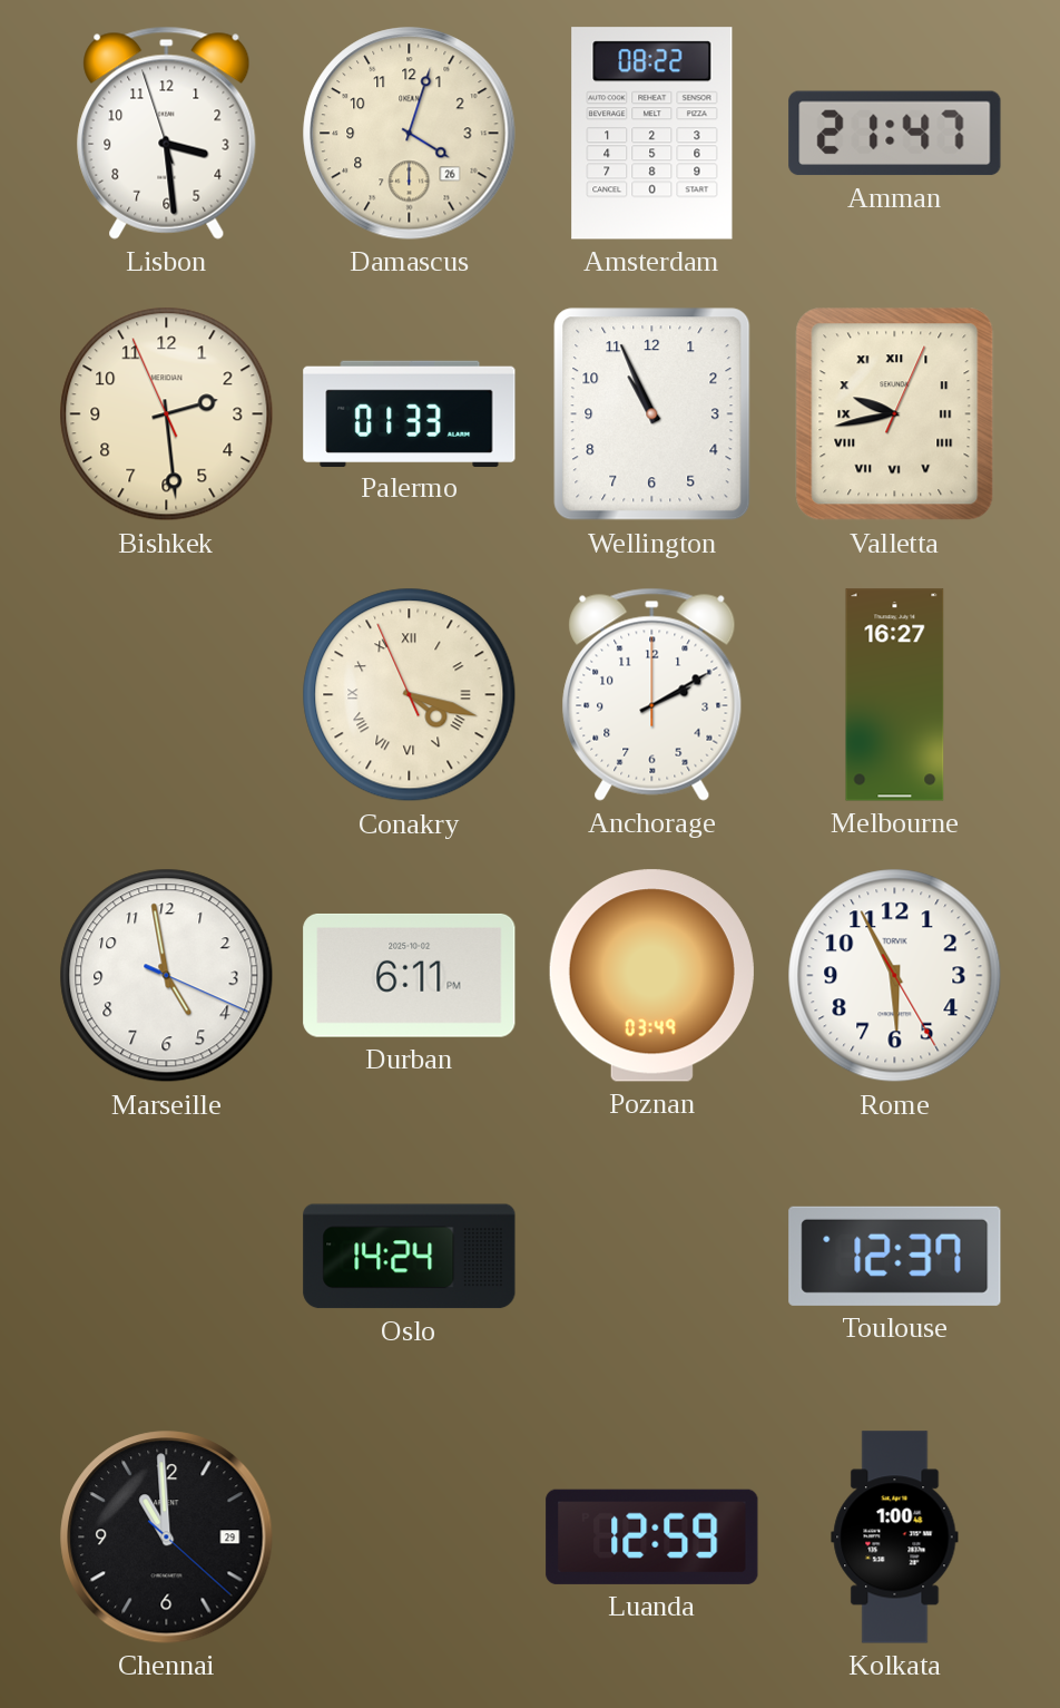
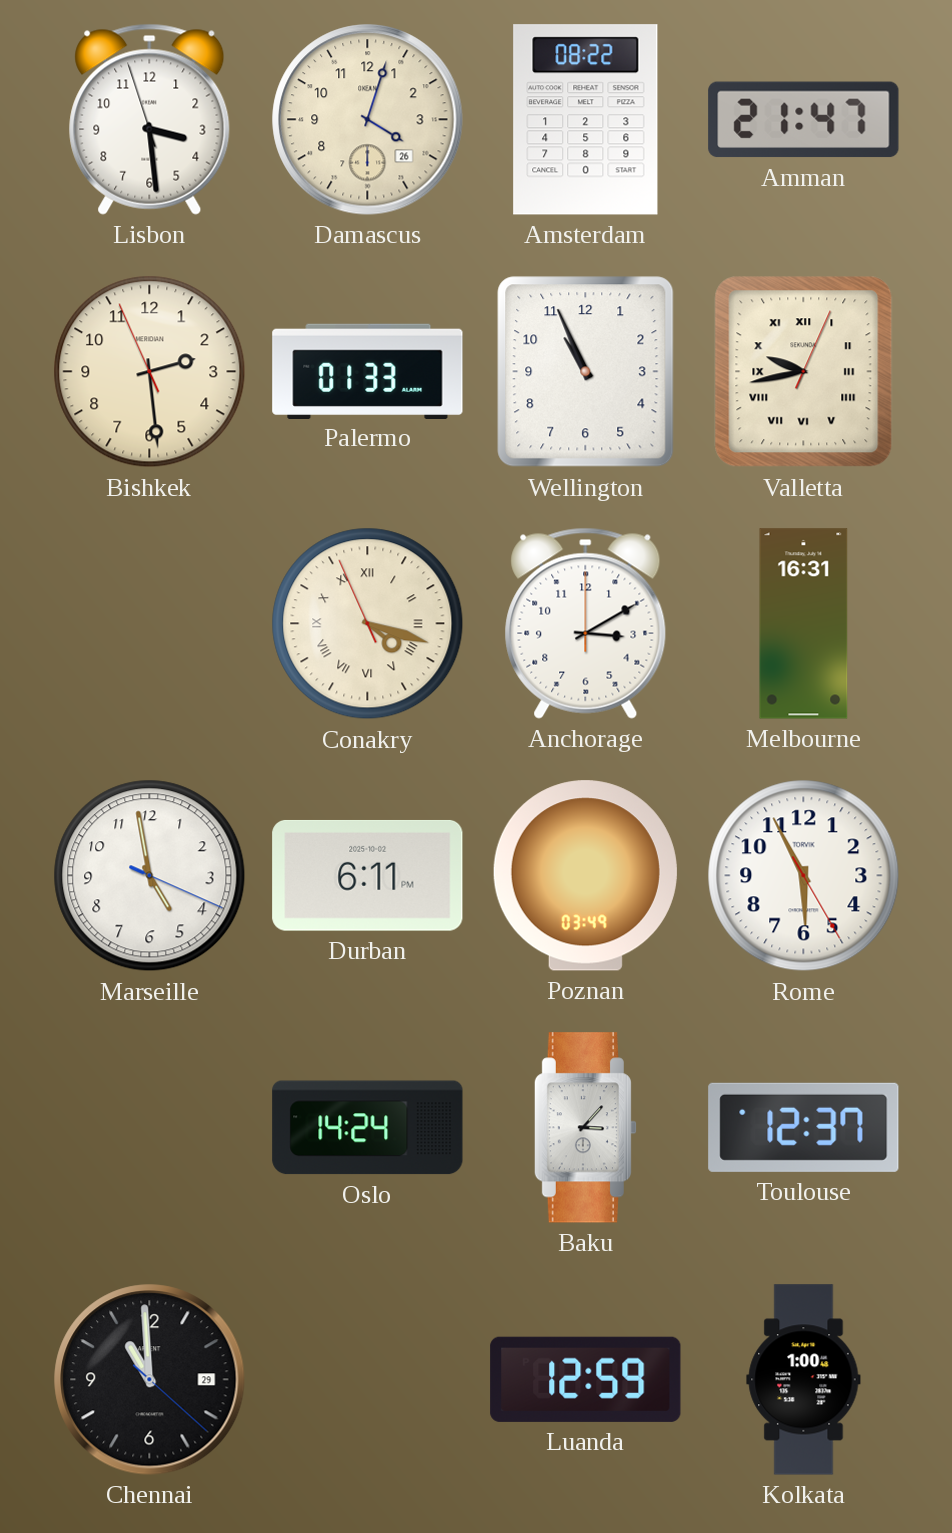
Anchorage: 2:10 -> 3:10
Melbourne: 16:27 -> 16:31
Baku: none -> 3:07
